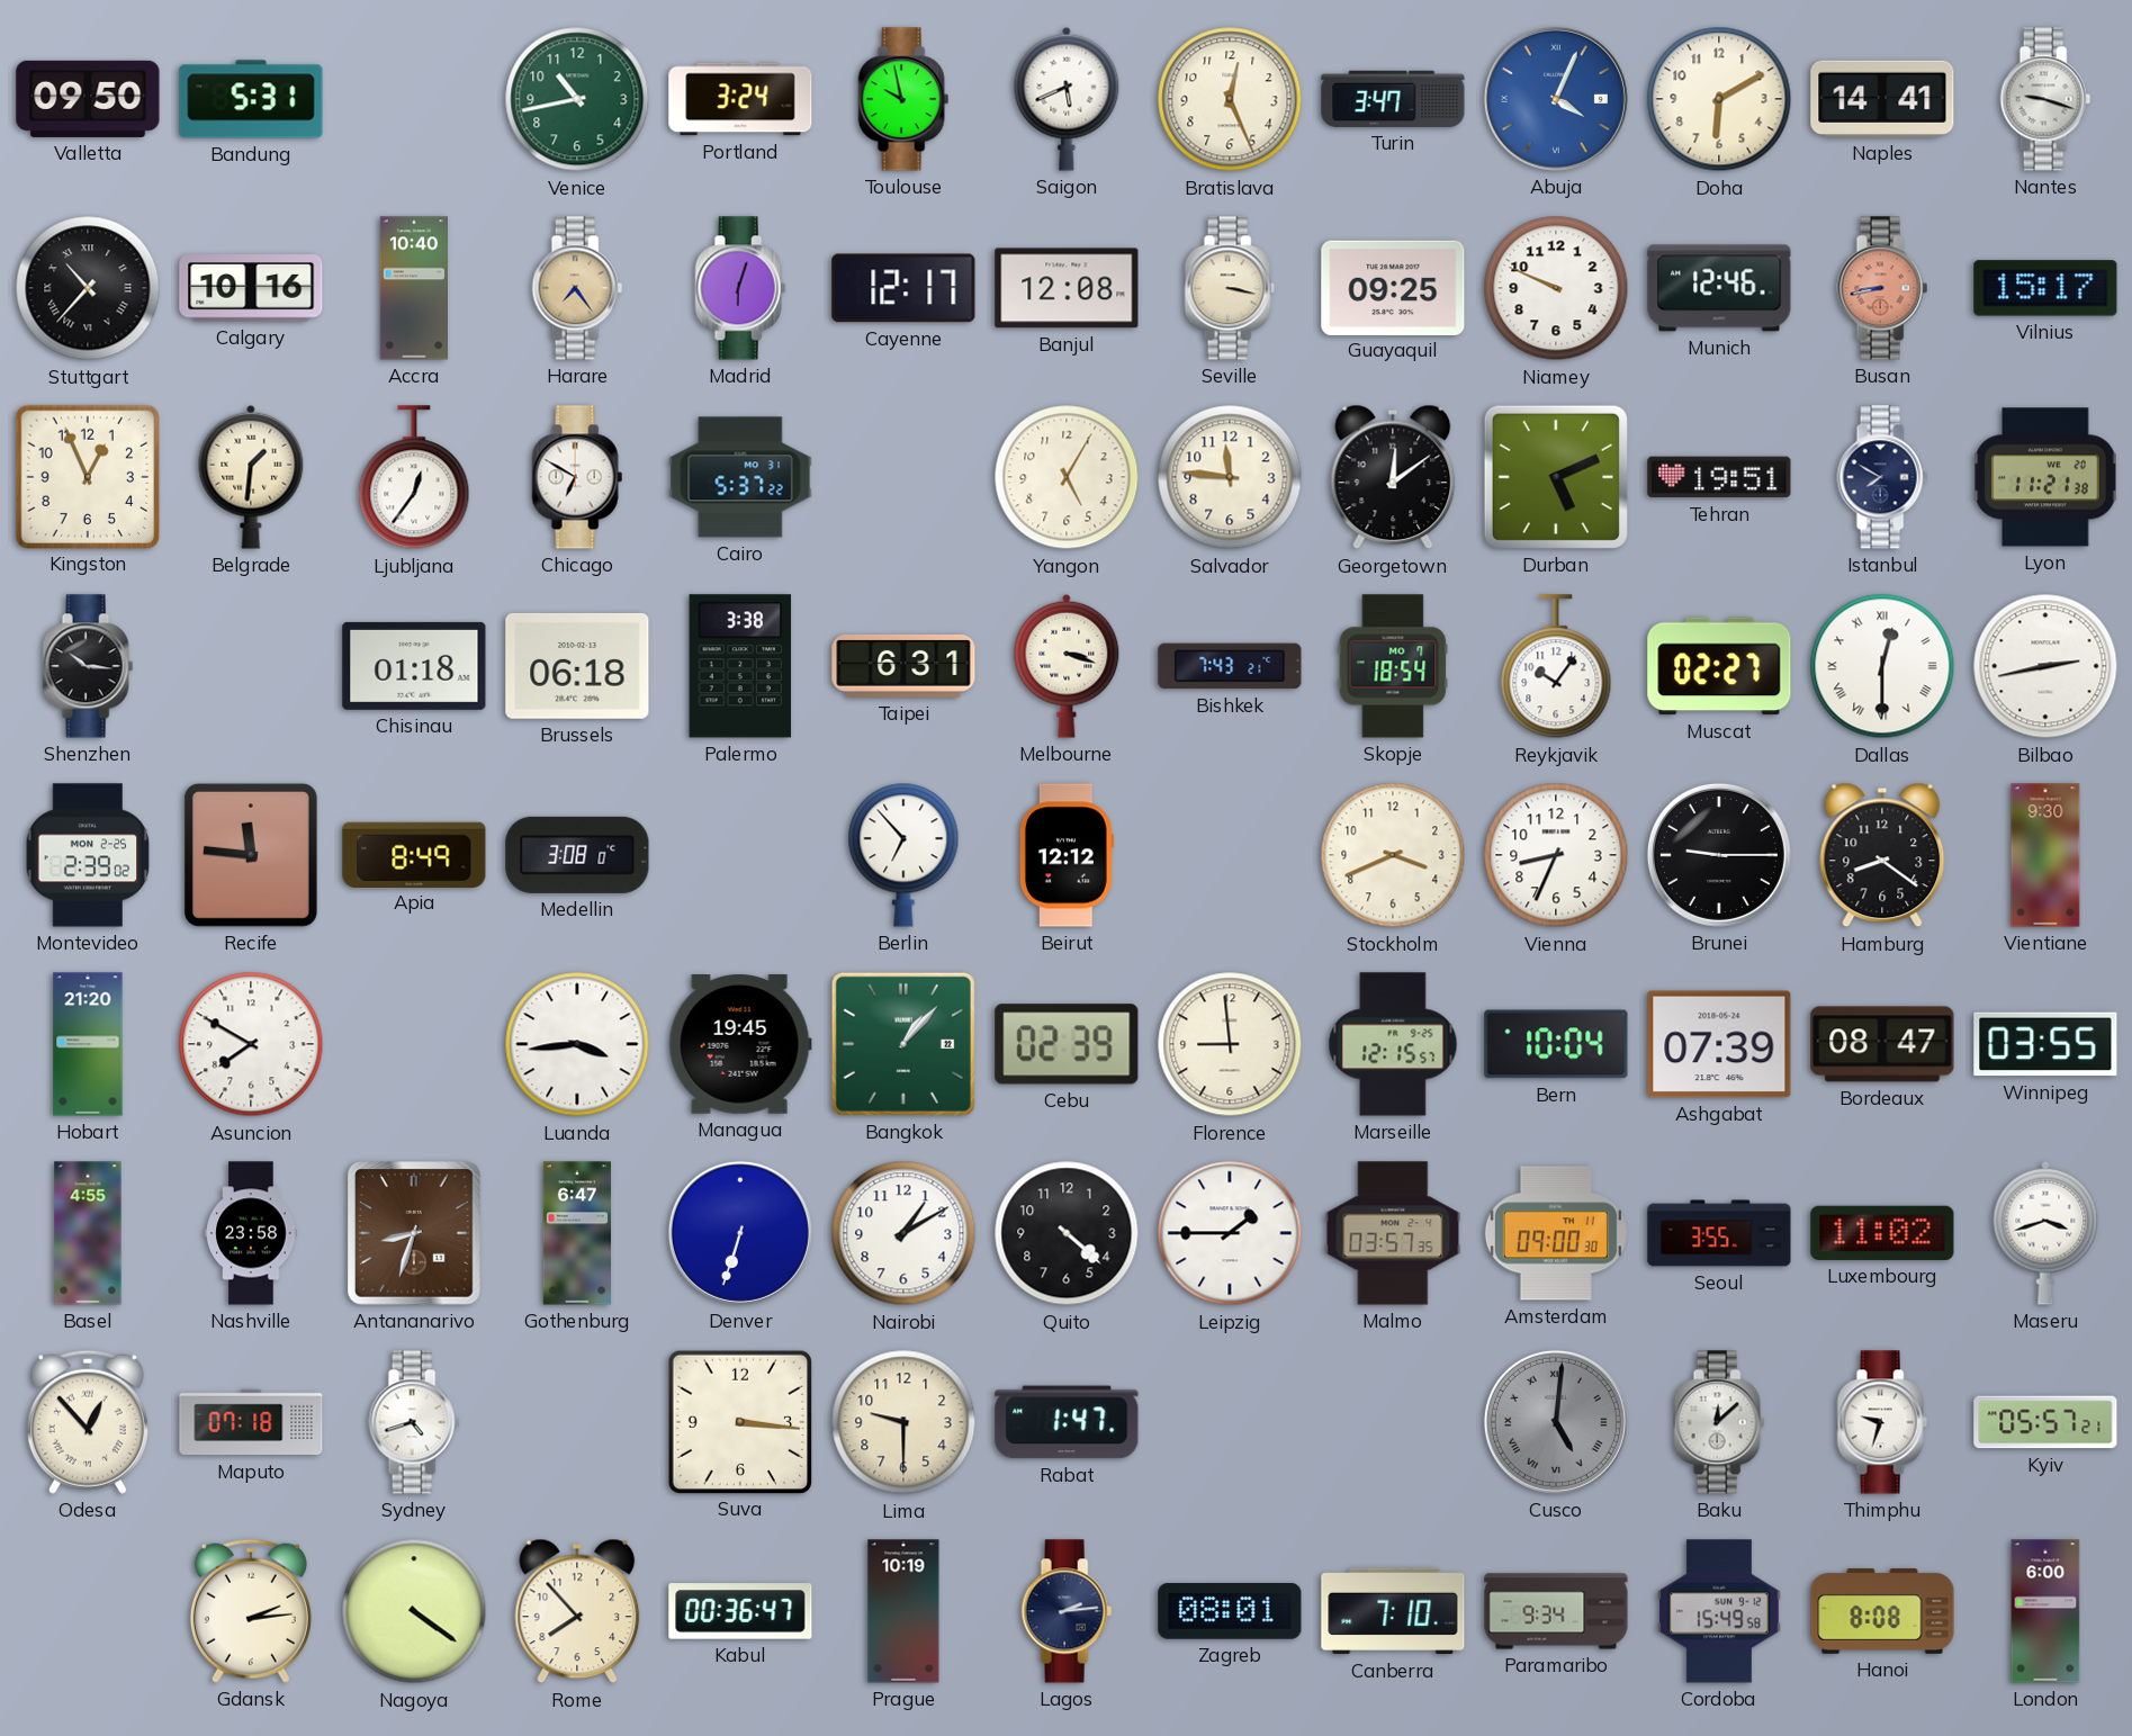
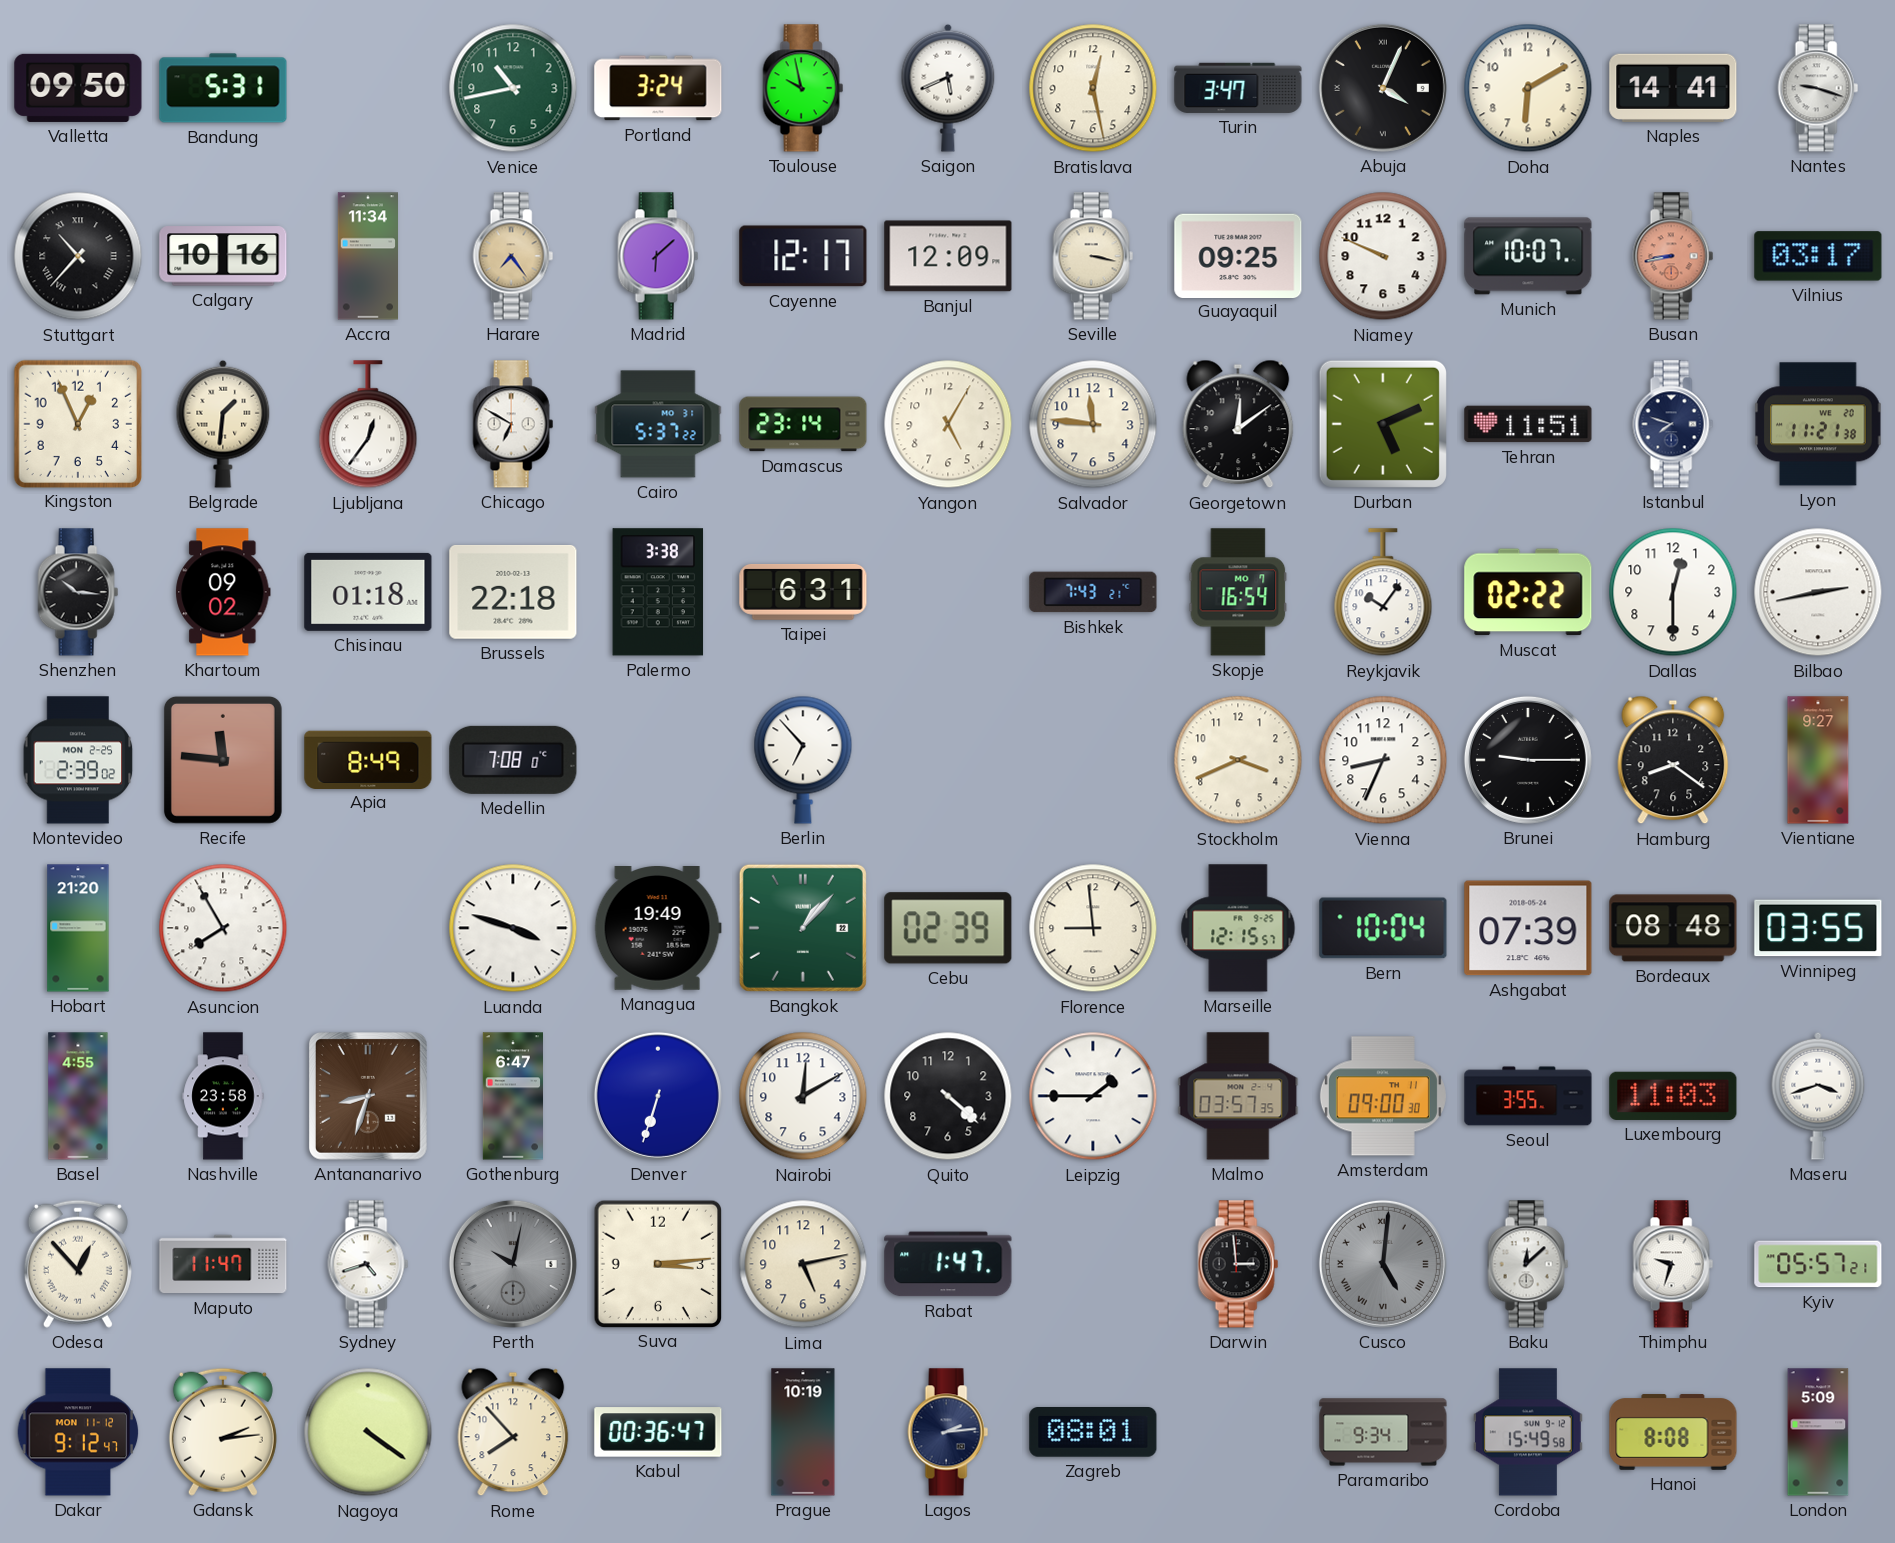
Bratislava: 12:26 -> 12:28
Abuja dial: blue -> black
Accra: 10:40 -> 11:34
Madrid: 6:03 -> 6:08
Banjul: 12:08 -> 12:09
Munich: 12:46 -> 10:07
Vilnius: 15:17 -> 03:17
Damascus: none -> 23:14
Tehran: 19:51 -> 11:51
Istanbul: 7:50 -> 7:48
Khartoum: none -> 09:02
Brussels: 06:18 -> 22:18
Melbourne: 3:18 -> none
Skopje: 18:54 -> 16:54
Muscat: 02:27 -> 02:22
Dallas numerals: Roman -> Arabic
Medellin: 3:08 -> 7:08
Beirut: 12:12 -> none
Vientiane: 9:30 -> 9:27
Asuncion: 7:50 -> 7:55
Luanda: 3:44 -> 3:48
Managua: 19:45 -> 19:49
Bordeaux: 08:47 -> 08:48
Nairobi: 1:10 -> 12:10
Luxembourg: 11:02 -> 11:03
Maputo: 07:18 -> 11:47
Perth: none -> 10:02
Suva: 3:16 -> 3:14
Lima: 9:30 -> 5:13
Darwin: none -> 2:59
Dakar: none -> 9:12
Canberra: 7:10 -> none
London: 6:00 -> 5:09
